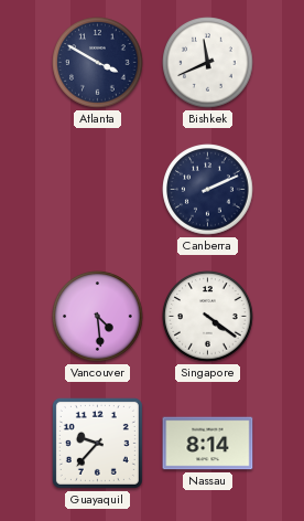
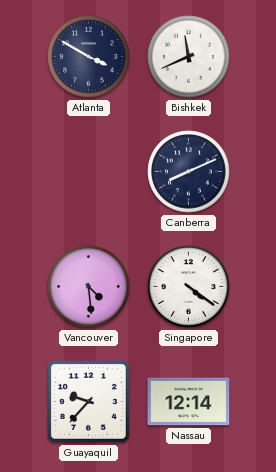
Canberra: 2:11 -> 8:11
Nassau: 8:14 -> 12:14
